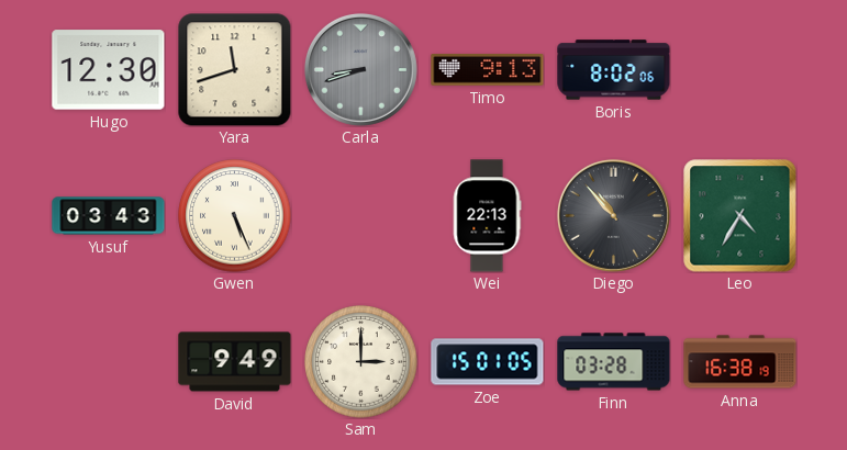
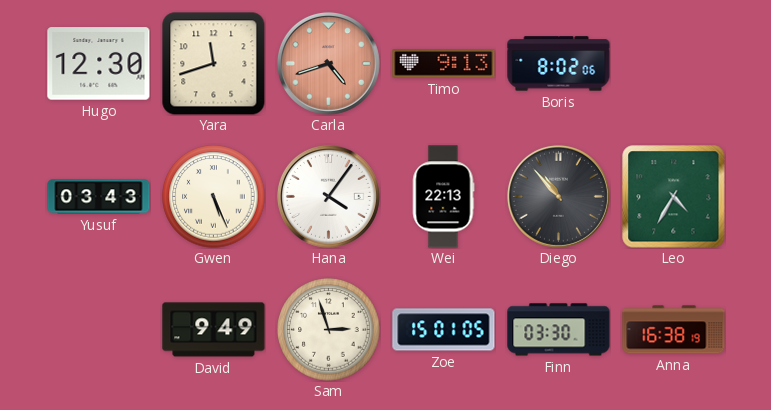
Carla: 8:42 -> 4:42
Carla dial: grey -> salmon
Hana: none -> 4:06
Sam: 3:00 -> 2:57
Finn: 03:28 -> 03:30
